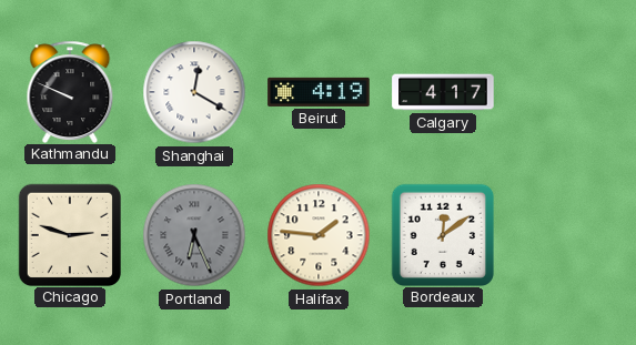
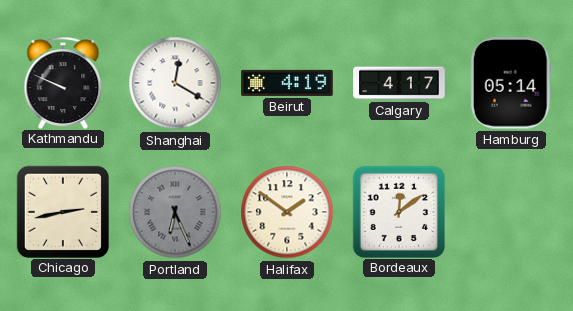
Hamburg: none -> 05:14
Chicago: 2:48 -> 2:43
Halifax: 1:46 -> 1:51
